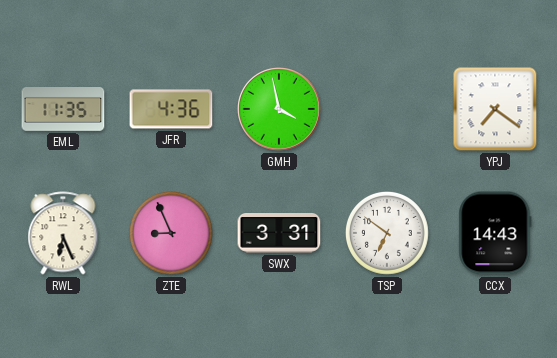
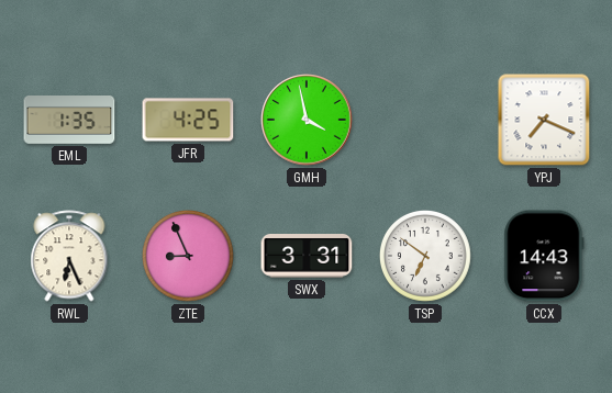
EML: 11:35 -> 1:35
JFR: 4:36 -> 4:25
YPJ: 7:21 -> 7:19
